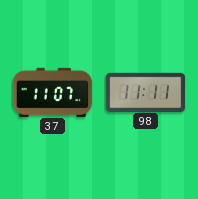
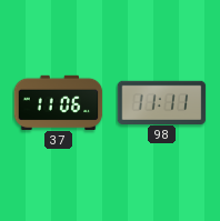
37: 11:07 -> 11:06
